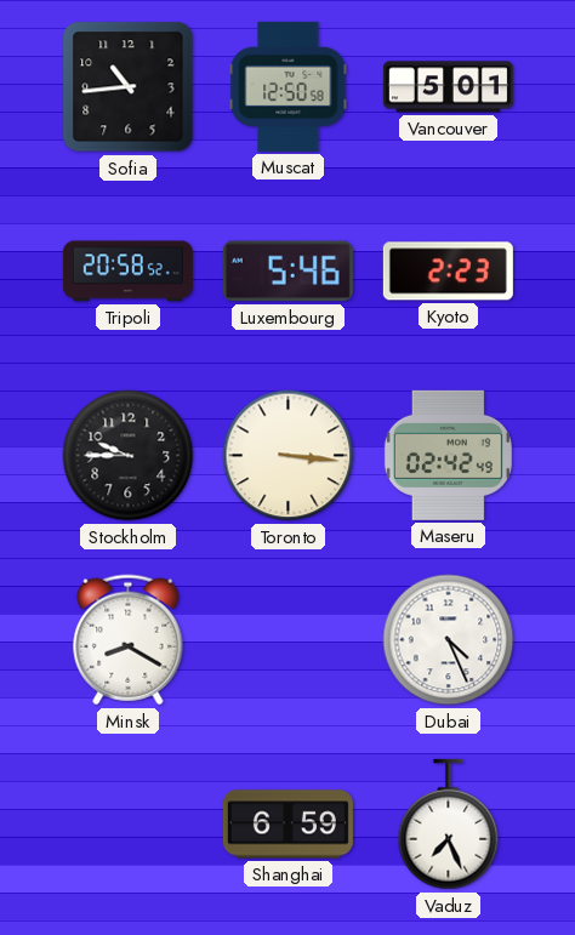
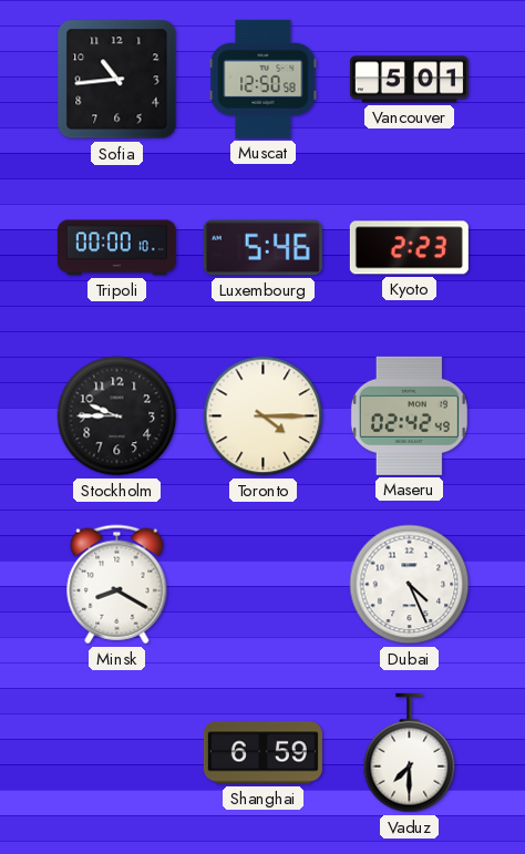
Tripoli: 20:58 -> 00:00
Toronto: 3:16 -> 4:15
Vaduz: 7:26 -> 7:30
